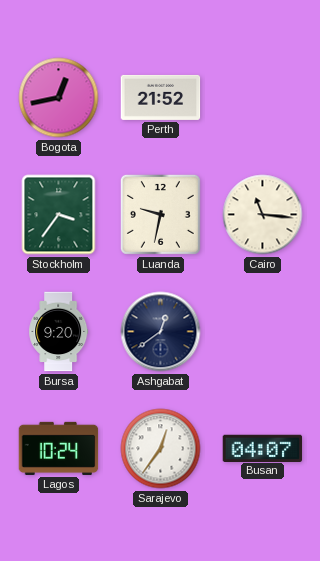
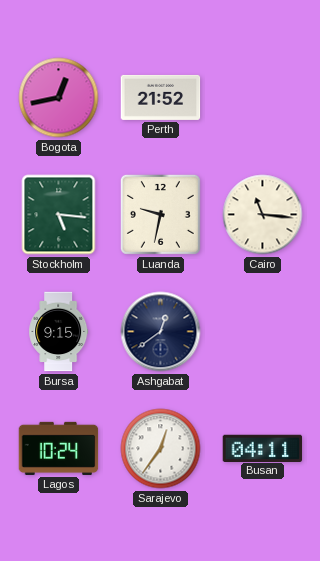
Stockholm: 3:36 -> 5:16
Bursa: 9:20 -> 9:15
Busan: 04:07 -> 04:11
